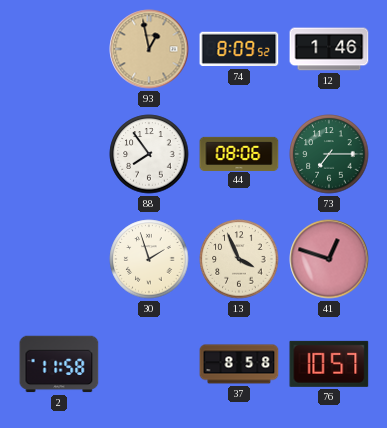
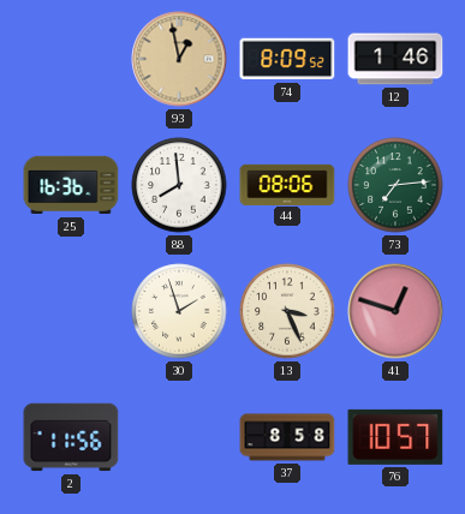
25: none -> 16:36
88: 7:54 -> 7:59
73: 7:15 -> 7:14
13: 3:56 -> 3:26
2: 11:58 -> 11:56
